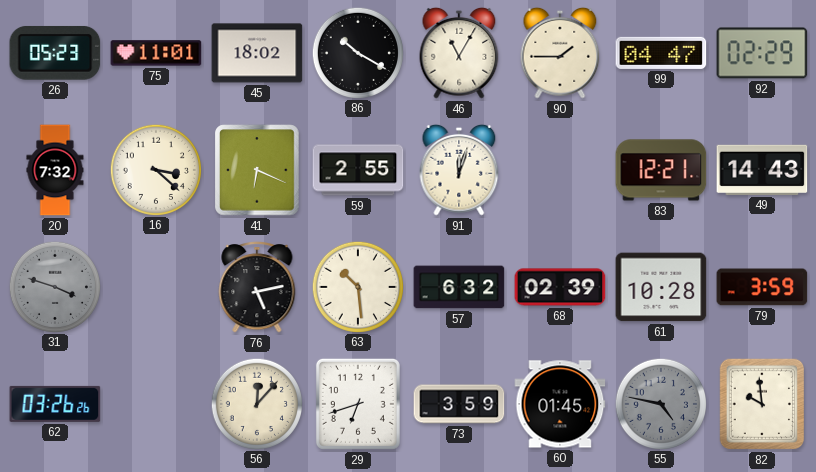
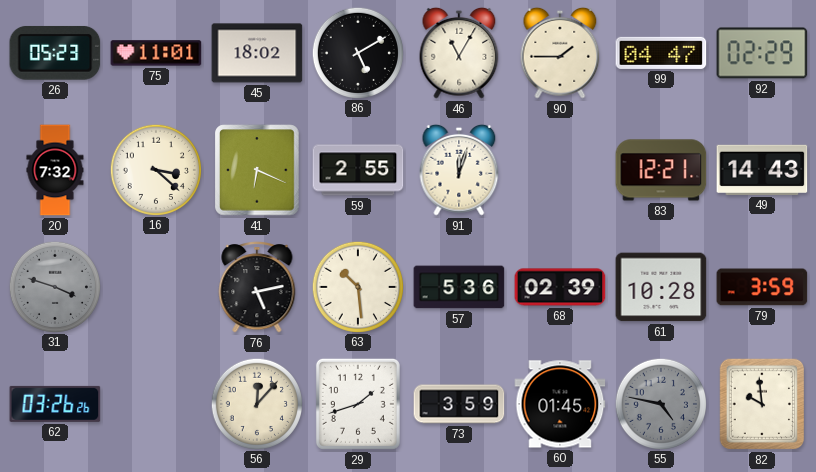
86: 10:20 -> 5:10
57: 6:32 -> 5:36
29: 6:42 -> 1:42
